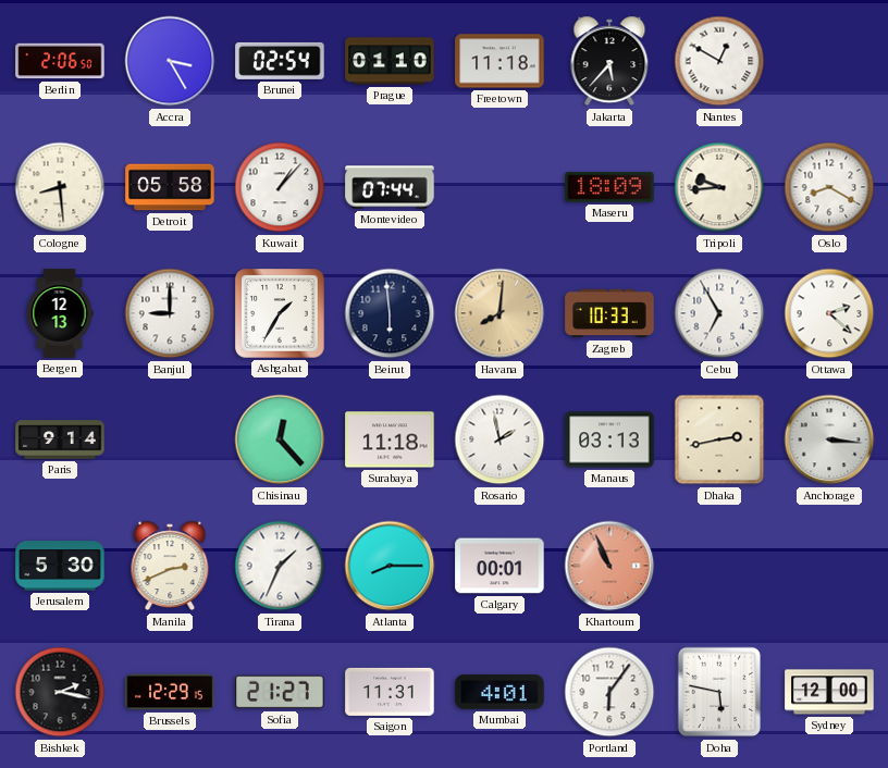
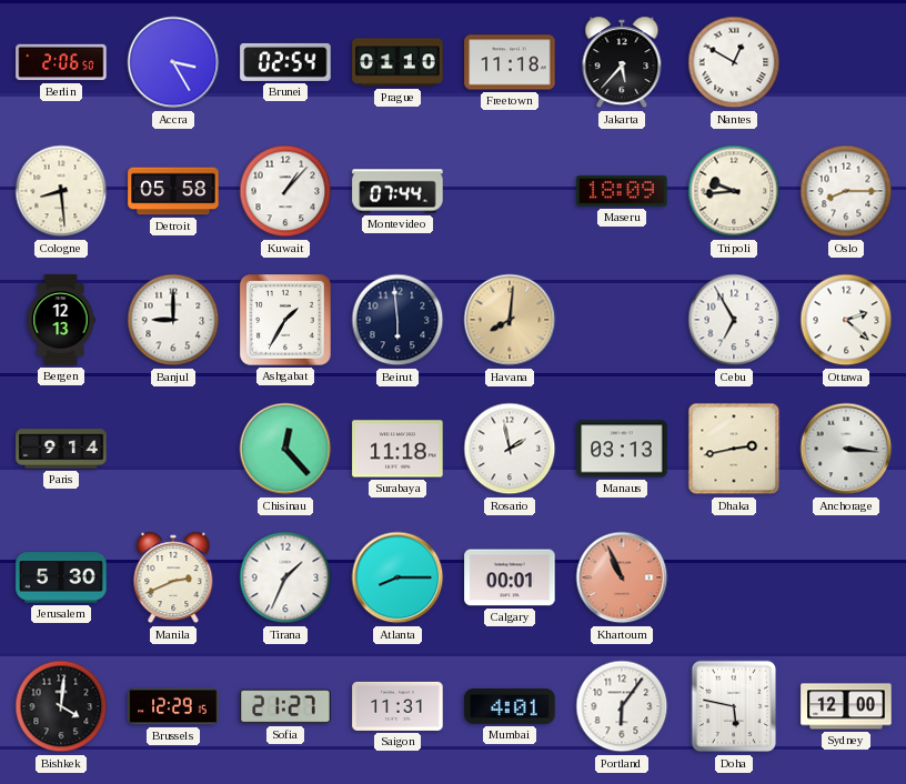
Oslo: 8:20 -> 8:15
Zagreb: 10:33 -> none
Bishkek: 2:17 -> 4:01
